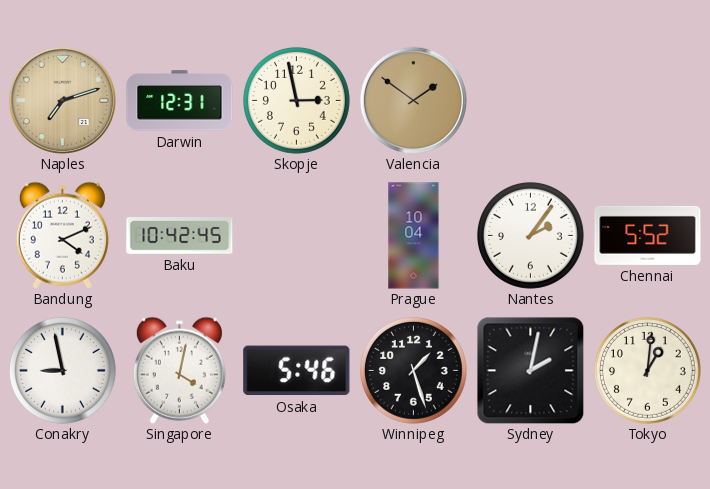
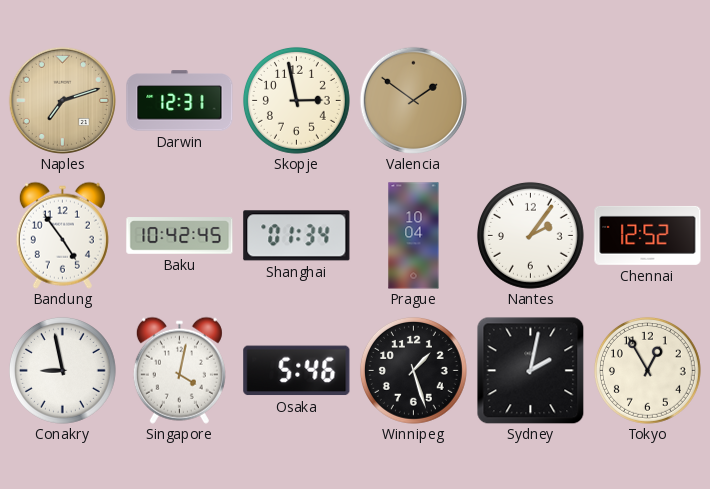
Bandung: 4:11 -> 4:54
Shanghai: none -> 01:34
Chennai: 5:52 -> 12:52
Tokyo: 1:01 -> 12:55
